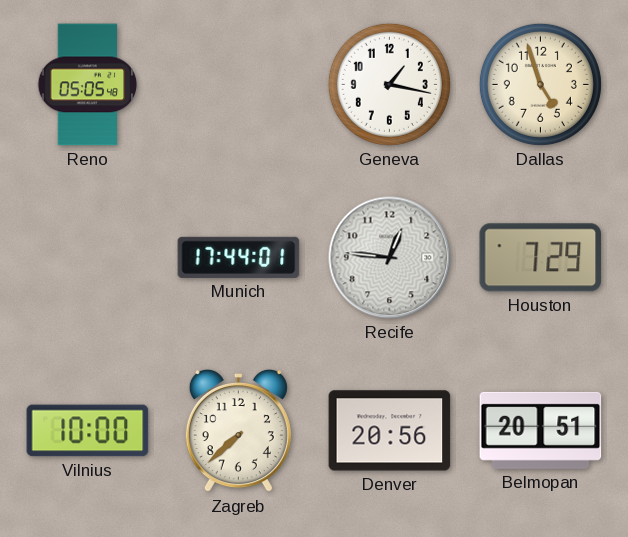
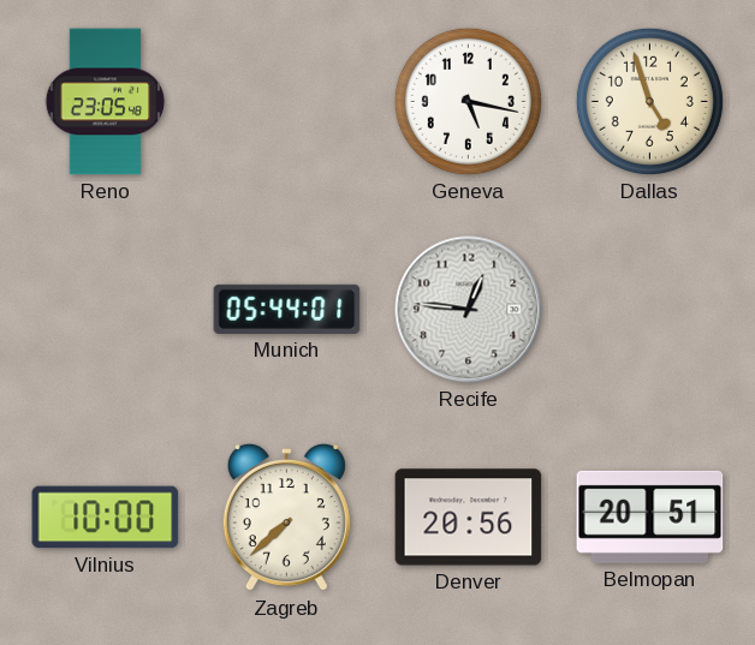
Reno: 05:05 -> 23:05
Geneva: 1:17 -> 5:17
Munich: 17:44 -> 05:44
Houston: 7:29 -> none
